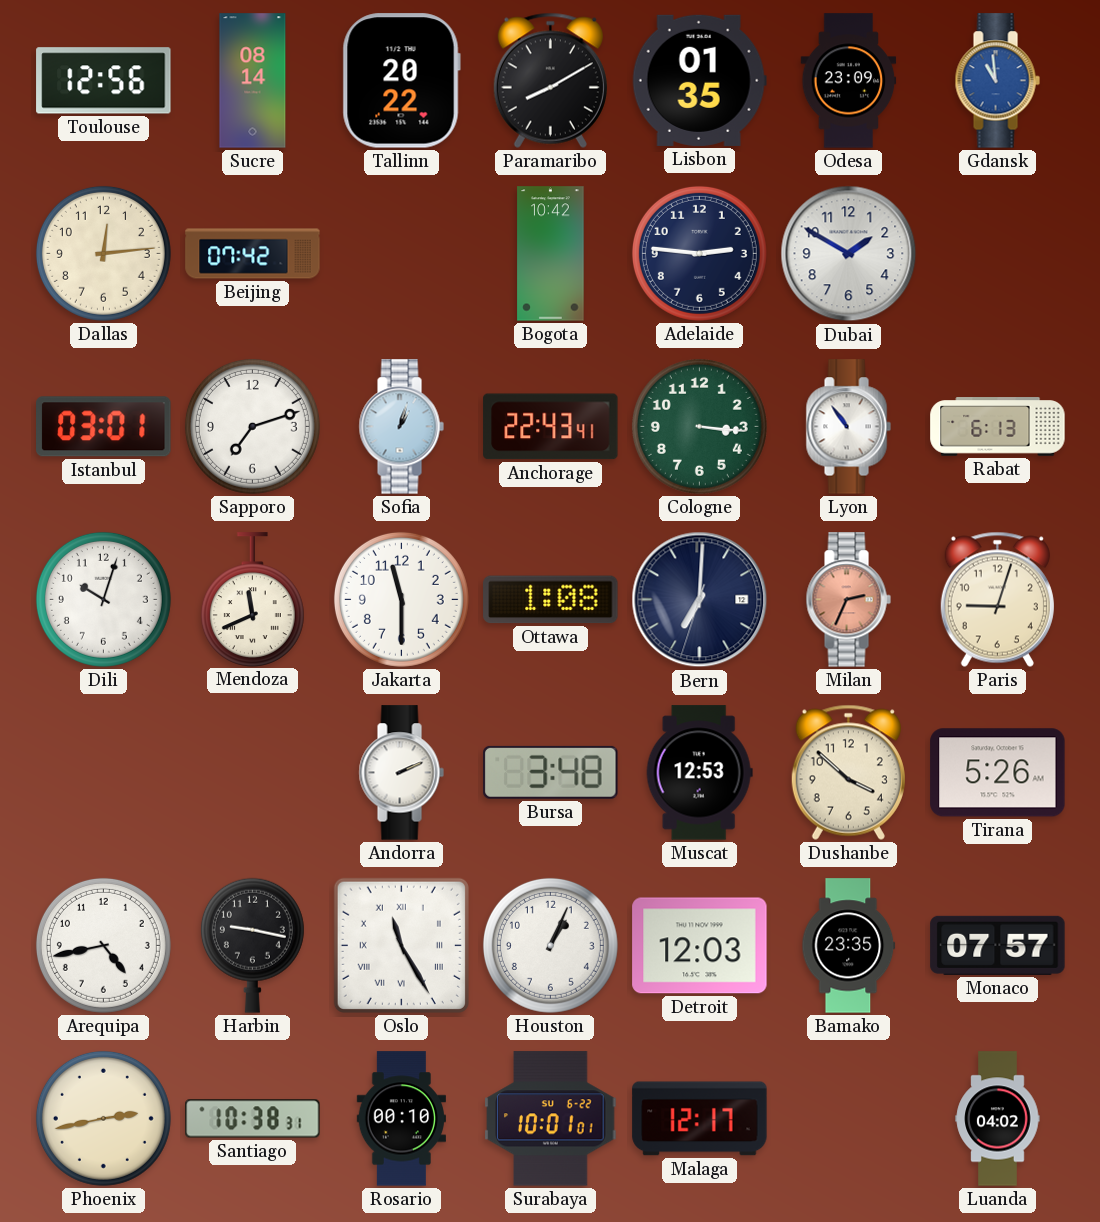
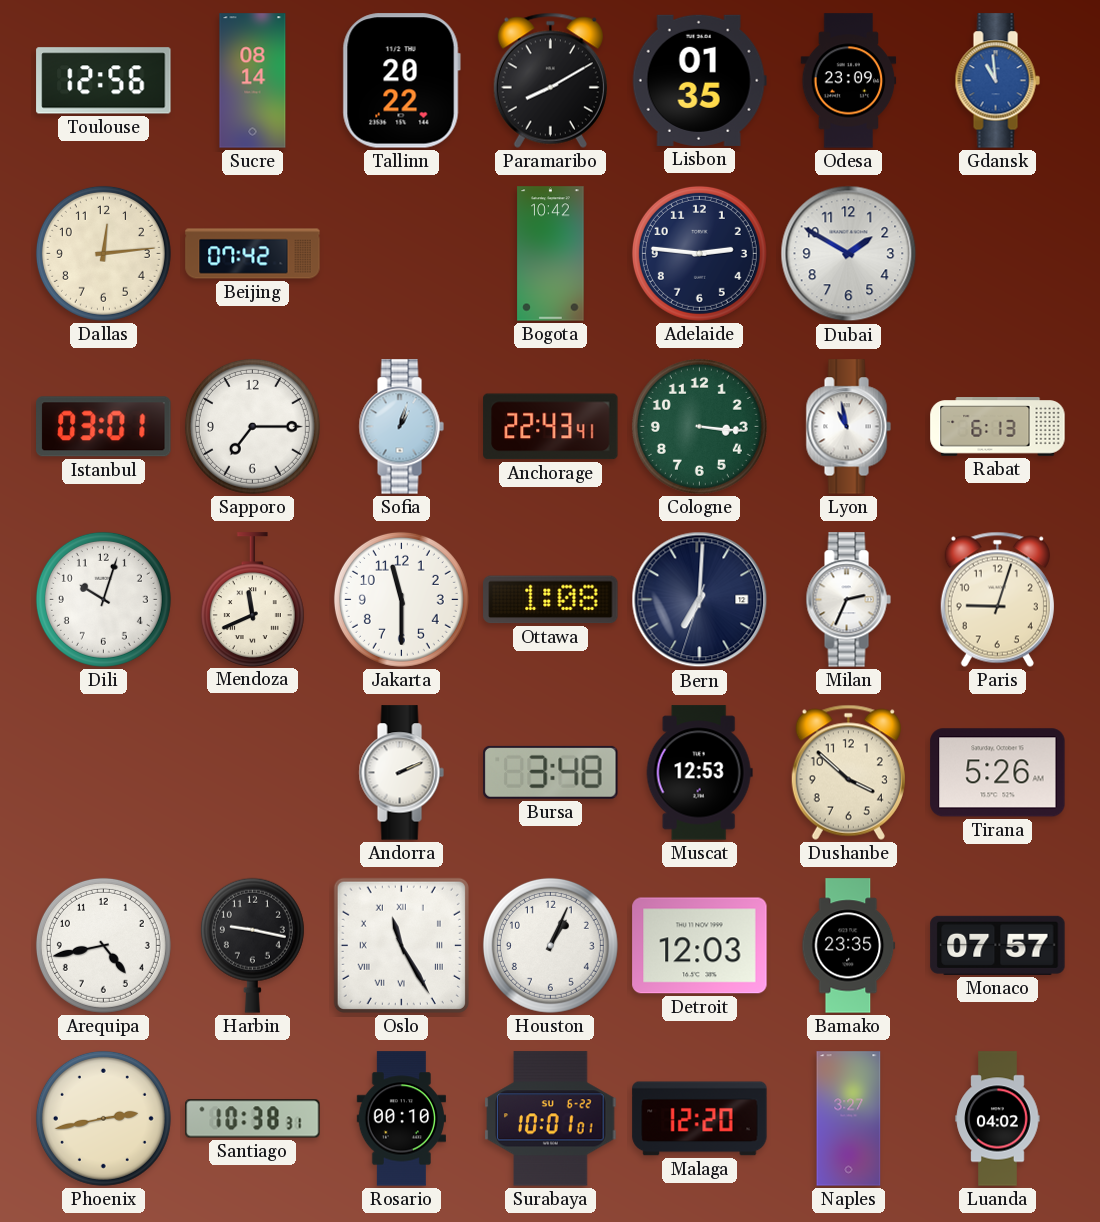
Sapporo: 7:12 -> 7:15
Lyon: 10:54 -> 10:58
Milan dial: salmon -> white
Malaga: 12:17 -> 12:20
Naples: none -> 3:27
